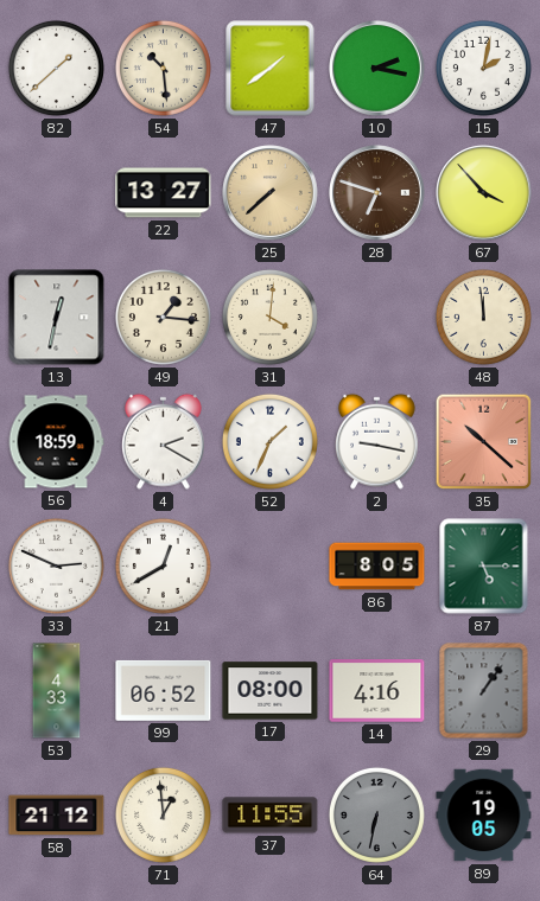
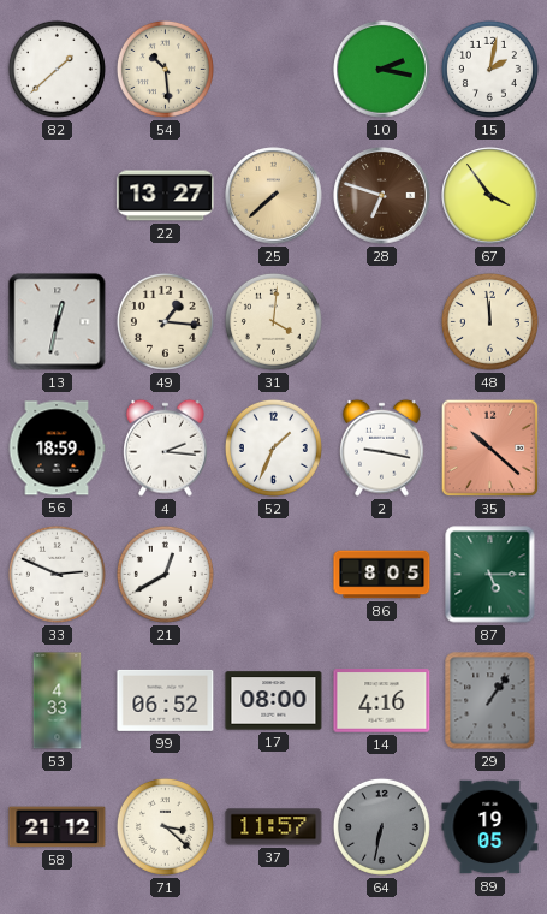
47: 1:39 -> none
67: 3:53 -> 3:54
4: 2:20 -> 2:16
71: 12:59 -> 3:22
37: 11:55 -> 11:57
